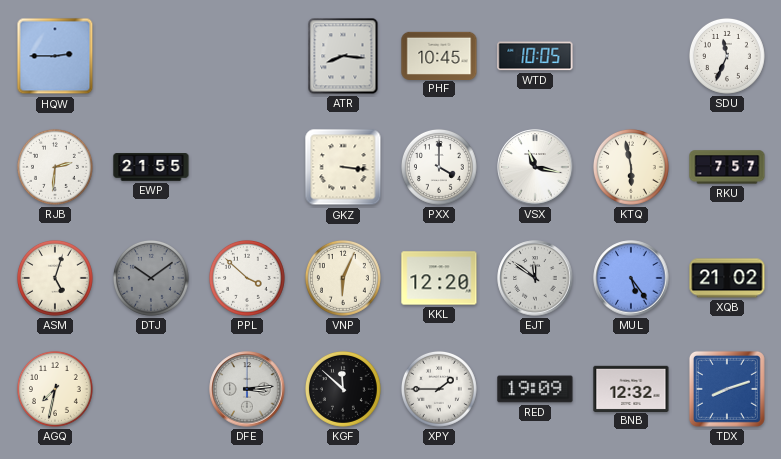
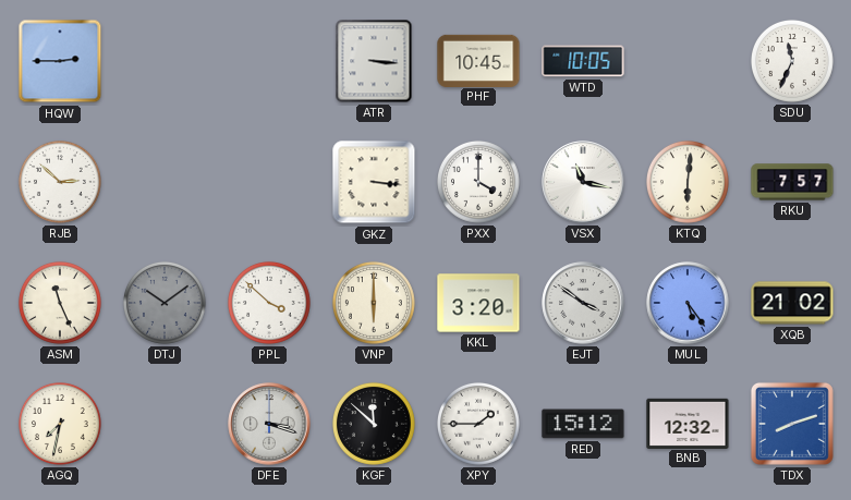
ATR: 8:16 -> 3:16
RJB: 2:31 -> 2:52
EWP: 21:55 -> none
KTQ: 5:58 -> 6:01
ASM: 5:03 -> 11:26
VNP: 6:04 -> 6:00
KKL: 12:20 -> 3:20
EJT: 11:51 -> 3:51
DFE: 3:14 -> 3:18
RED: 19:09 -> 15:12
